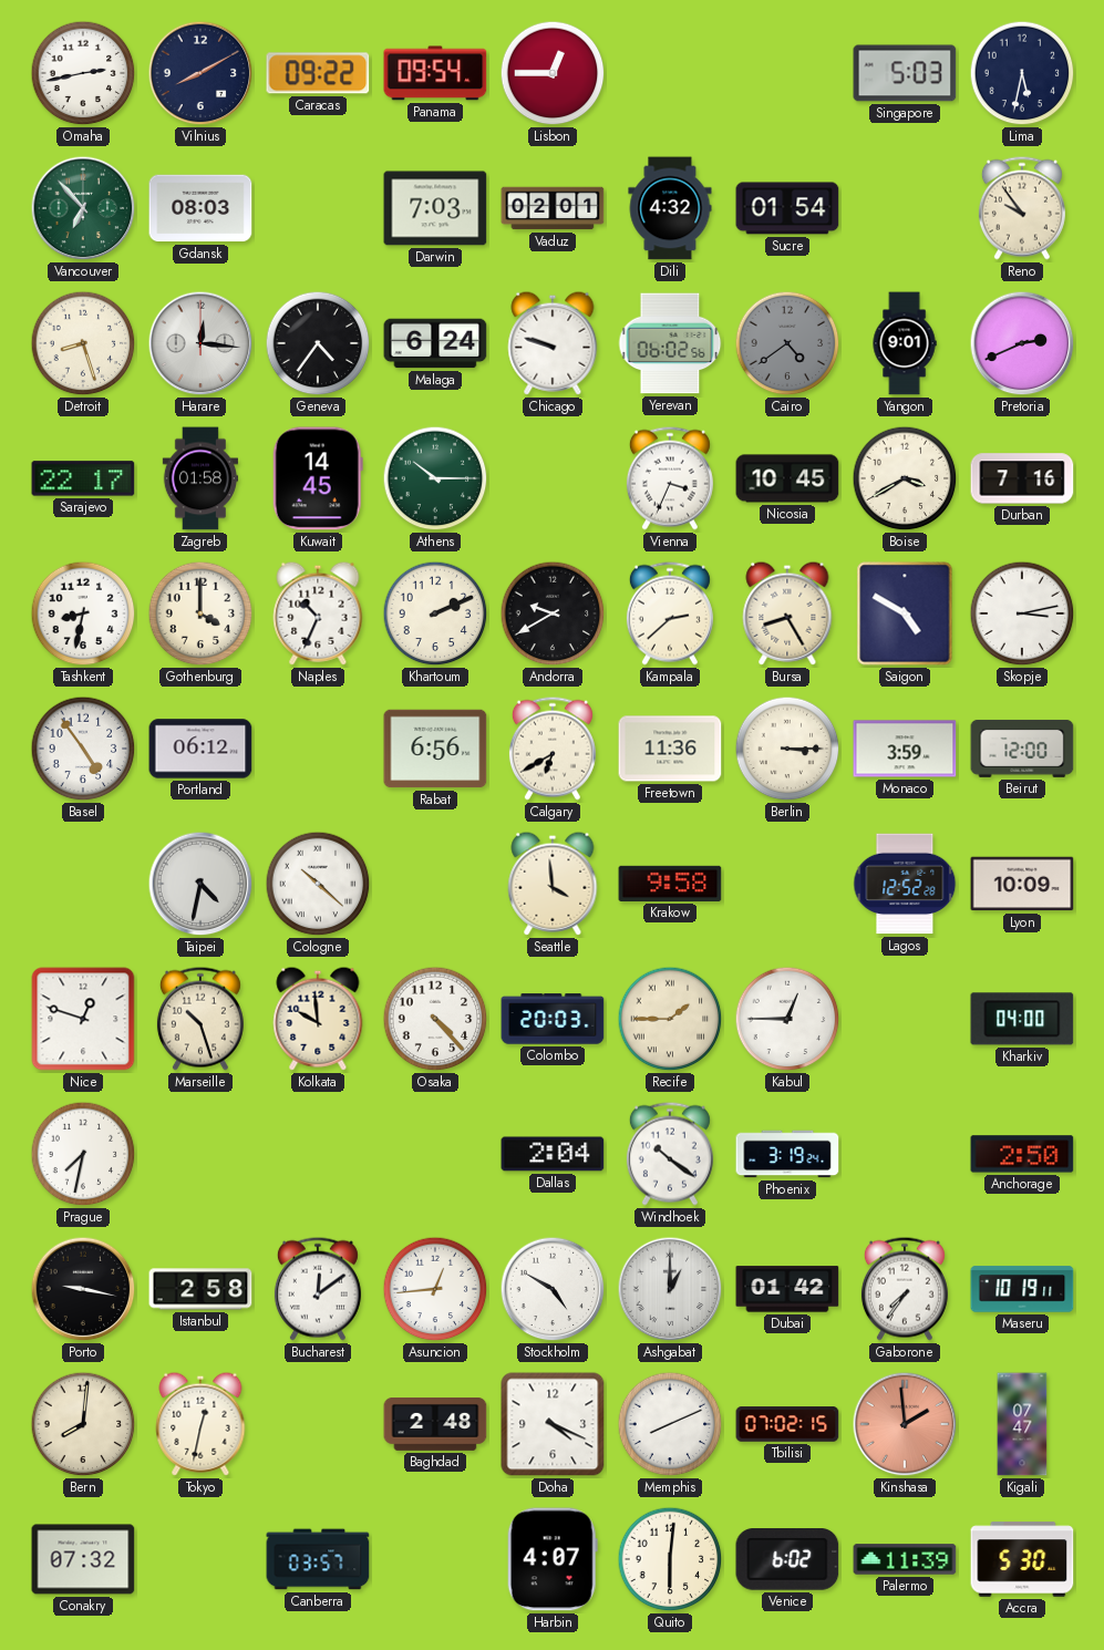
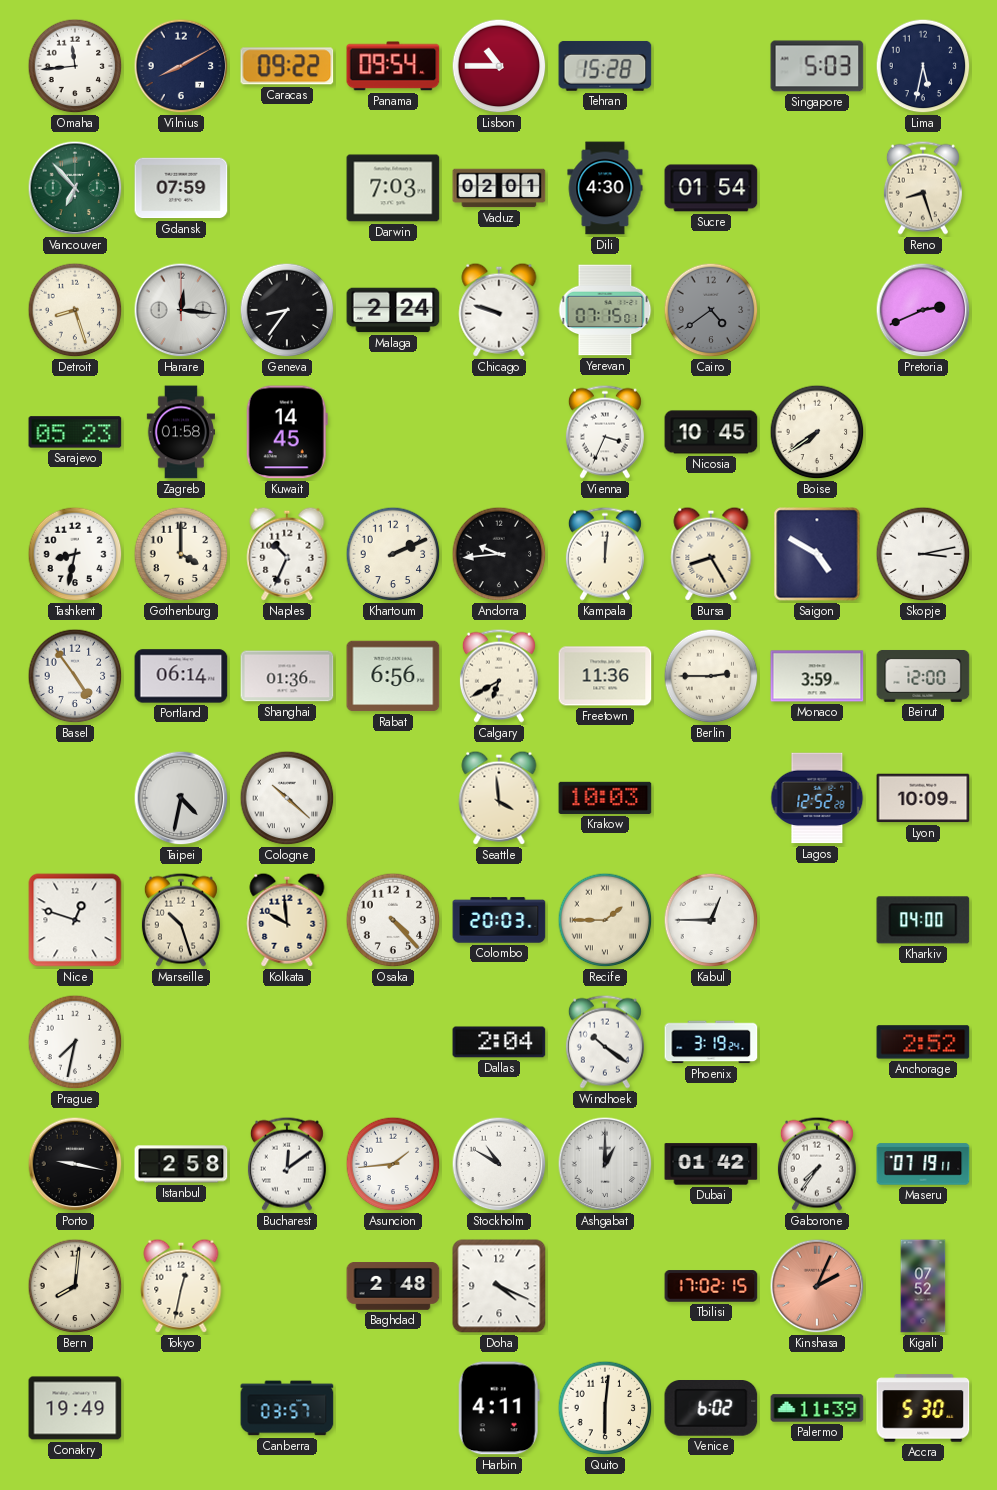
Omaha: 2:43 -> 11:44
Lisbon: 12:45 -> 10:45
Tehran: none -> 15:28
Gdansk: 08:03 -> 07:59
Dili: 4:32 -> 4:30
Reno: 9:54 -> 8:27
Geneva: 4:36 -> 8:36
Malaga: 6:24 -> 2:24
Yerevan: 06:02 -> 07:15
Yangon: 9:01 -> none
Sarajevo: 22:17 -> 05:23
Athens: 10:15 -> none
Boise: 3:40 -> 7:39
Durban: 7:16 -> none
Andorra: 9:40 -> 9:44
Kampala: 2:38 -> 12:01
Portland: 06:12 -> 06:14
Shanghai: none -> 01:36
Berlin: 3:15 -> 2:45
Krakow: 9:58 -> 10:03
Anchorage: 2:50 -> 2:52
Asuncion: 12:44 -> 1:44
Stockholm: 4:50 -> 10:50
Maseru: 10:19 -> 07:19
Memphis: 8:11 -> none
Tbilisi: 07:02 -> 17:02
Kinshasa: 1:59 -> 2:04
Kigali: 07:47 -> 07:52
Conakry: 07:32 -> 19:49
Harbin: 4:07 -> 4:11
